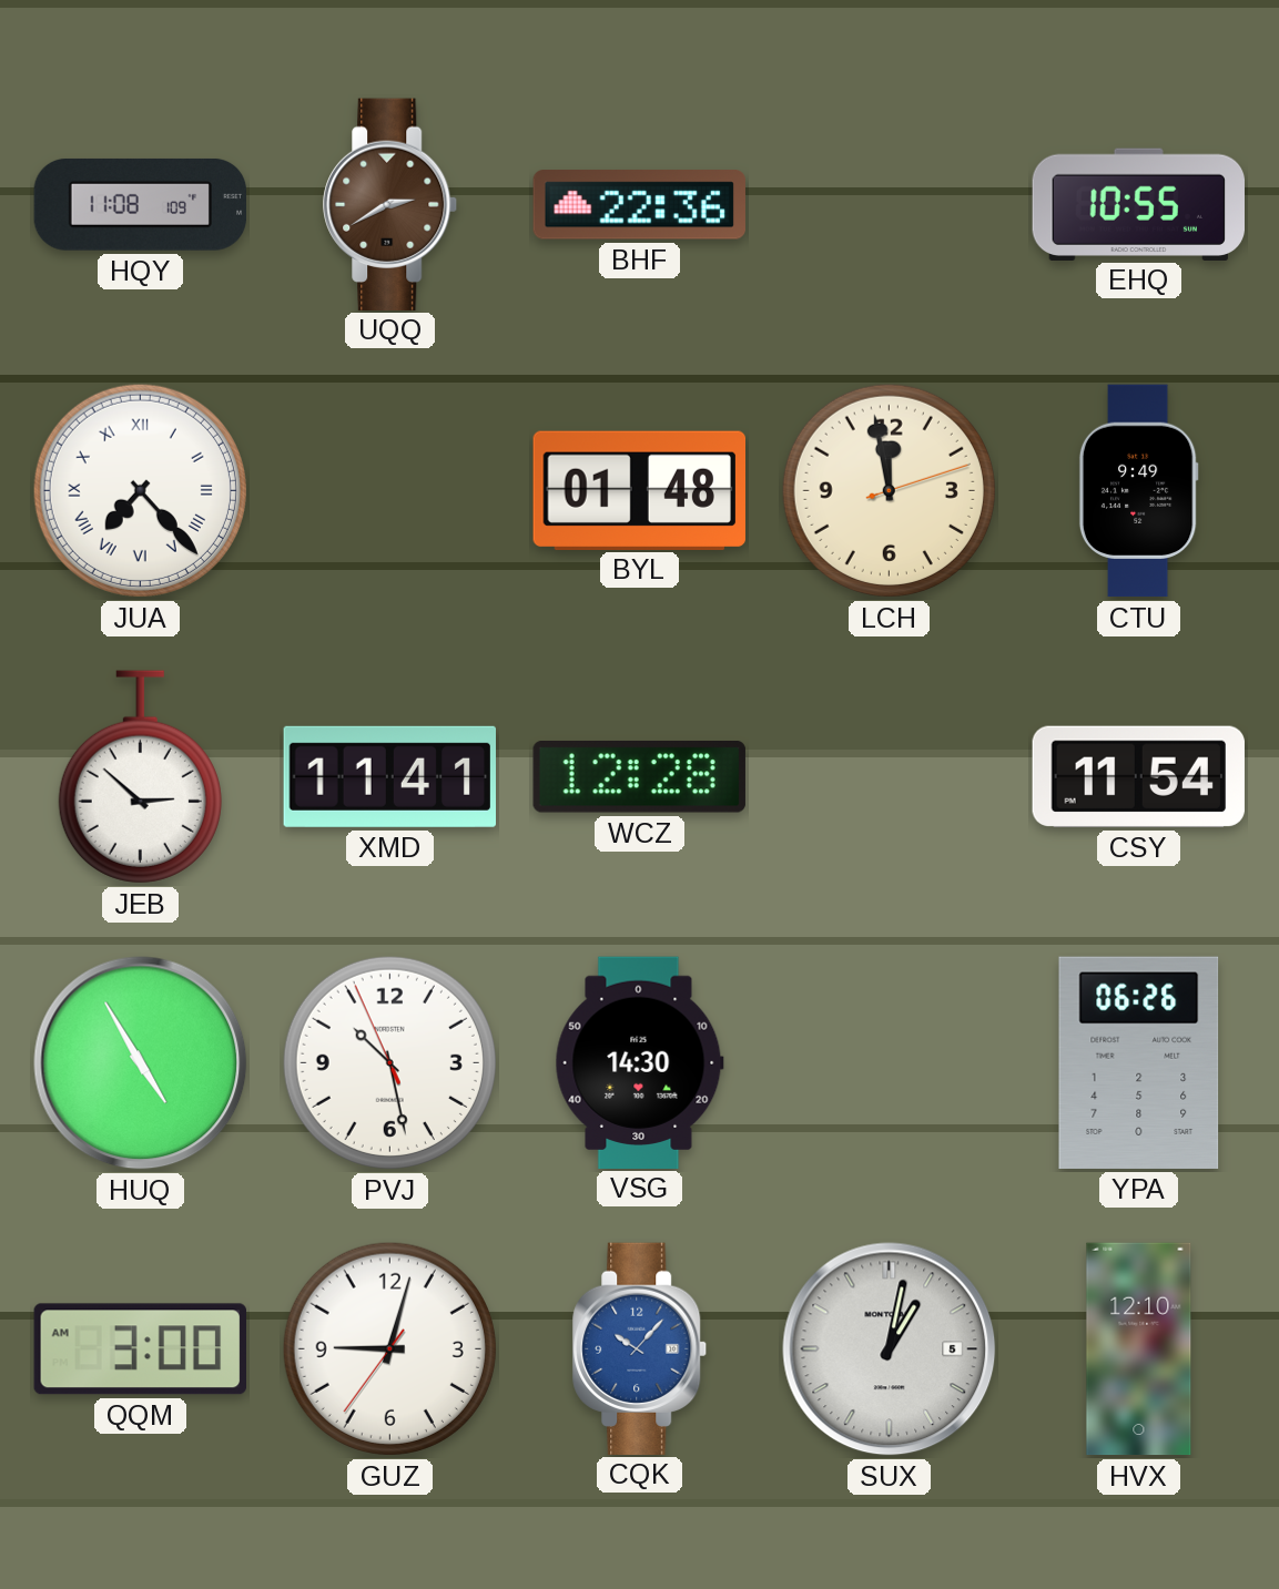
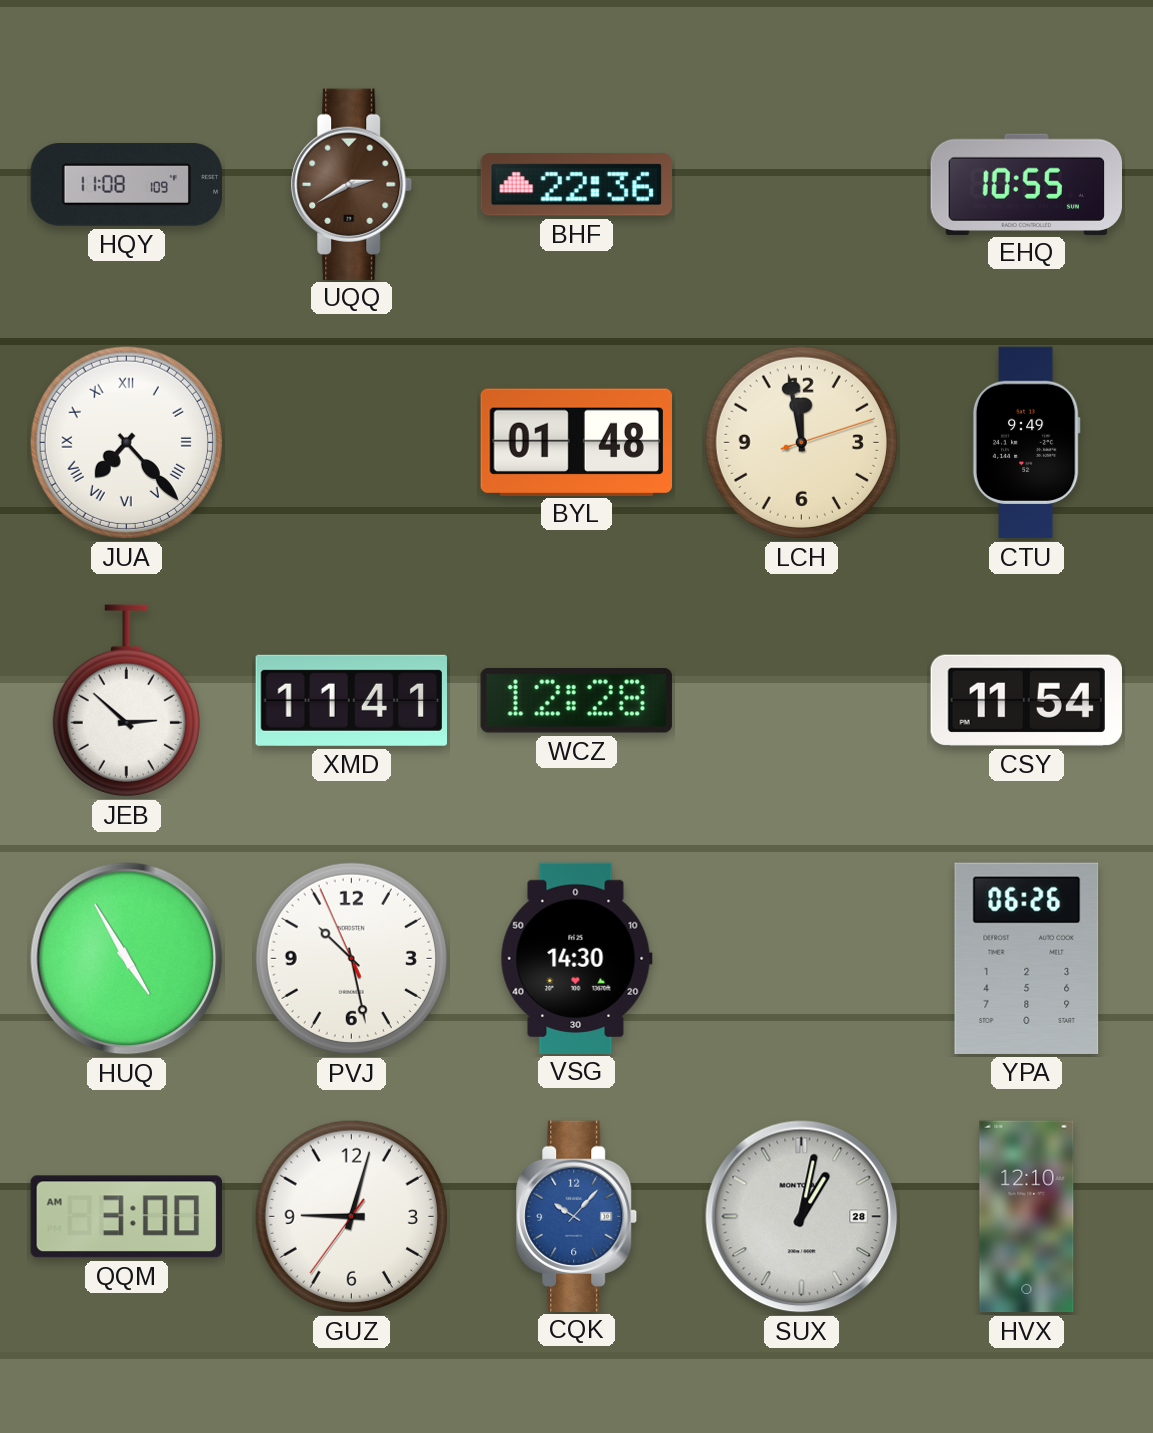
SUX date: 5 -> 28
